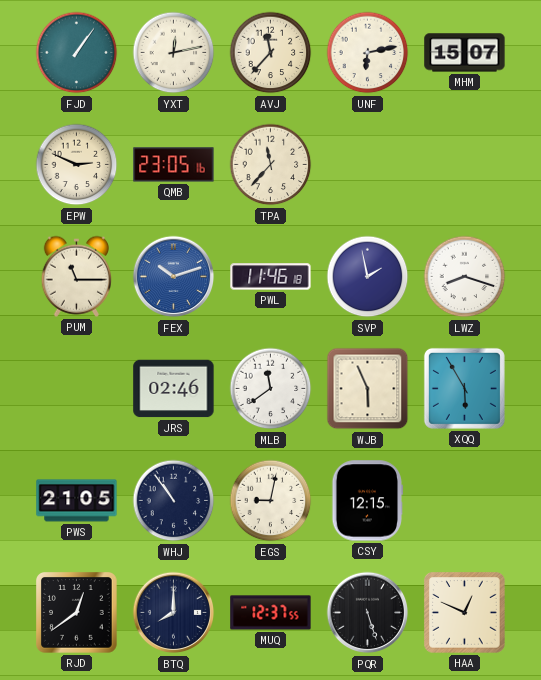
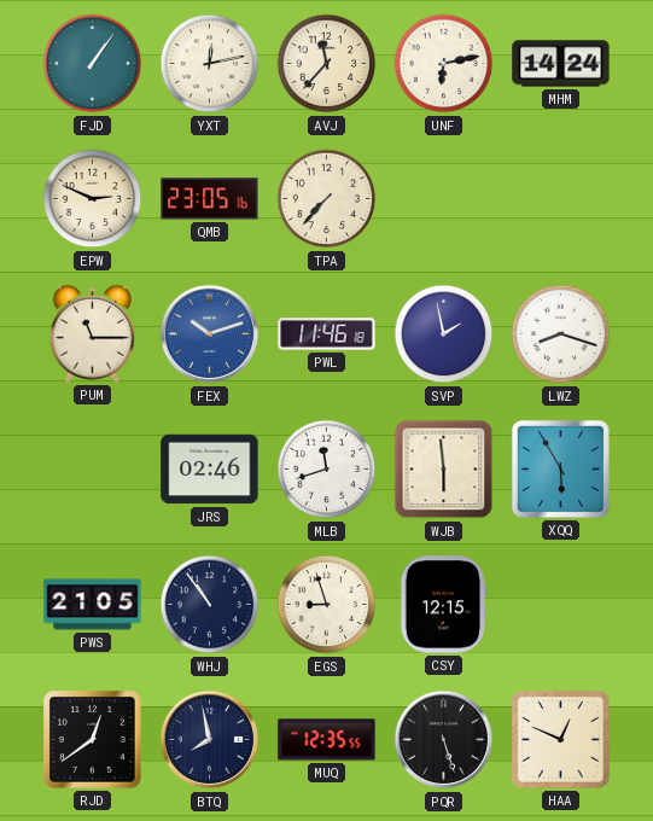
MHM: 15:07 -> 14:24
TPA: 11:37 -> 7:37
MLB: 11:39 -> 11:42
WJB: 5:56 -> 5:59
EGS: 9:02 -> 8:57
BTQ: 8:00 -> 7:58
MUQ: 12:37 -> 12:35
